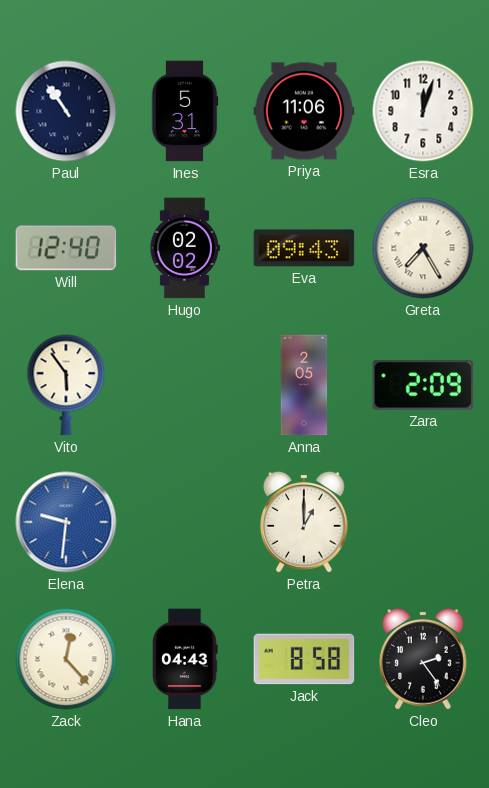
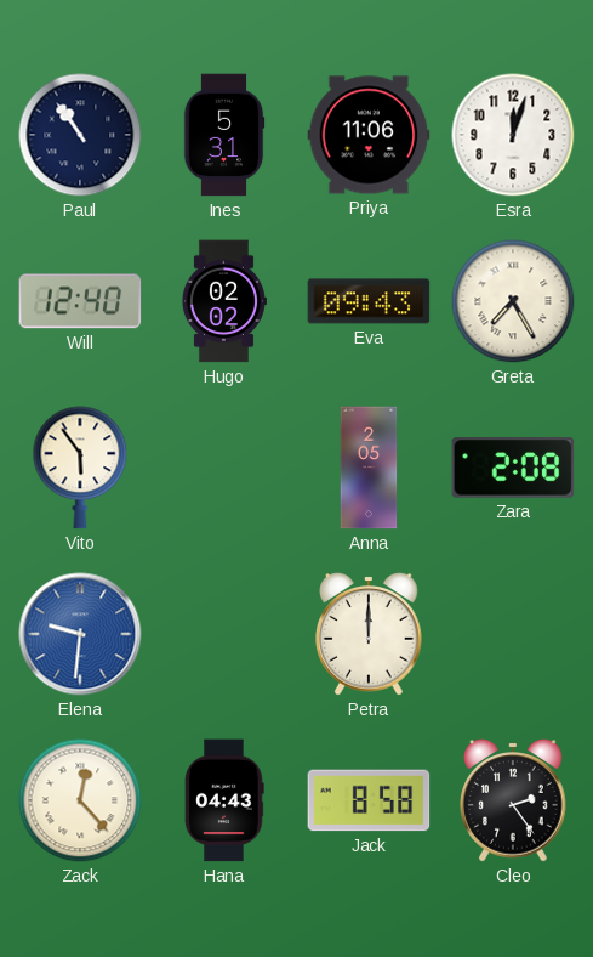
Zara: 2:09 -> 2:08
Petra: 1:00 -> 12:00
